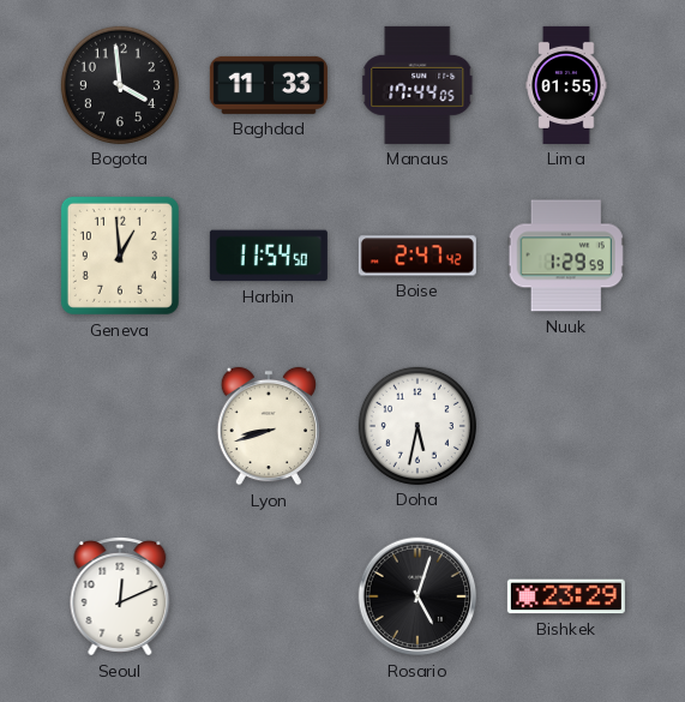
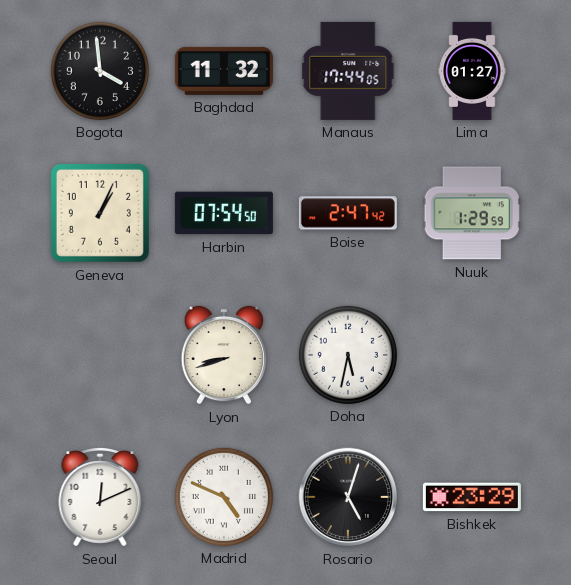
Baghdad: 11:33 -> 11:32
Lima: 01:55 -> 01:27
Geneva: 12:59 -> 1:04
Harbin: 11:54 -> 07:54
Madrid: none -> 4:49
